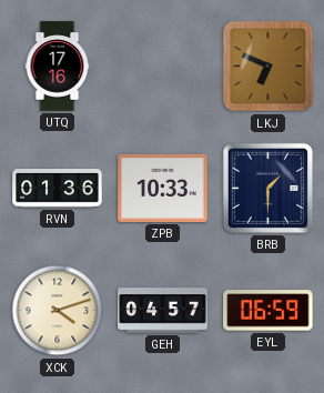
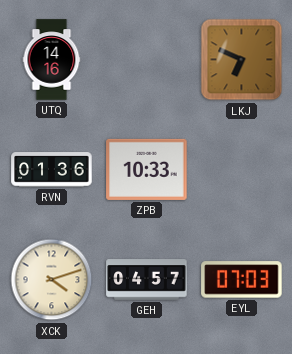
UTQ: 17:16 -> 14:16
BRB: 1:30 -> none
EYL: 06:59 -> 07:03
